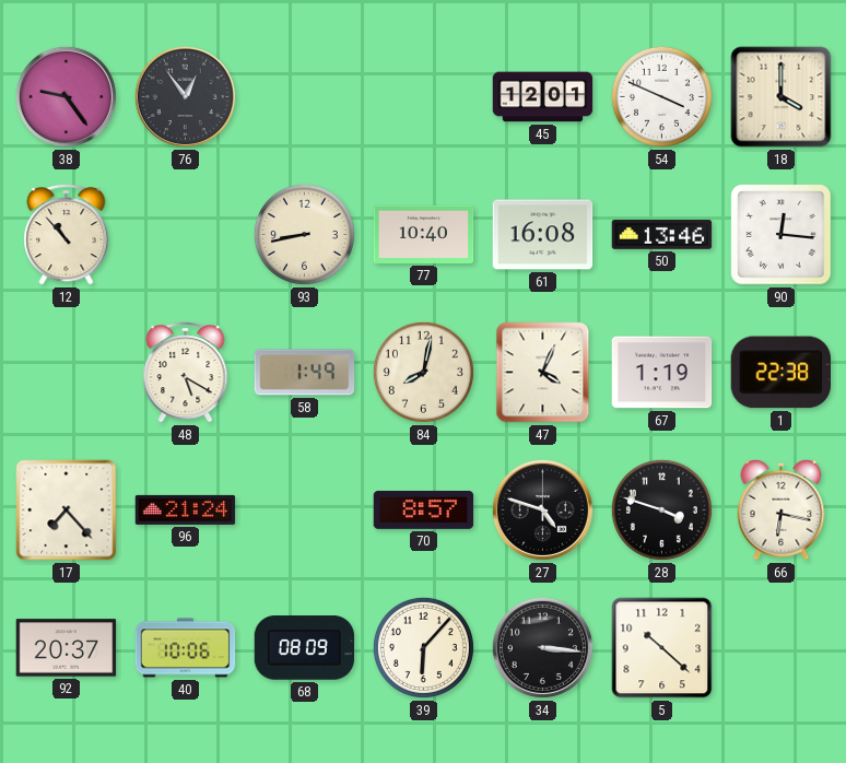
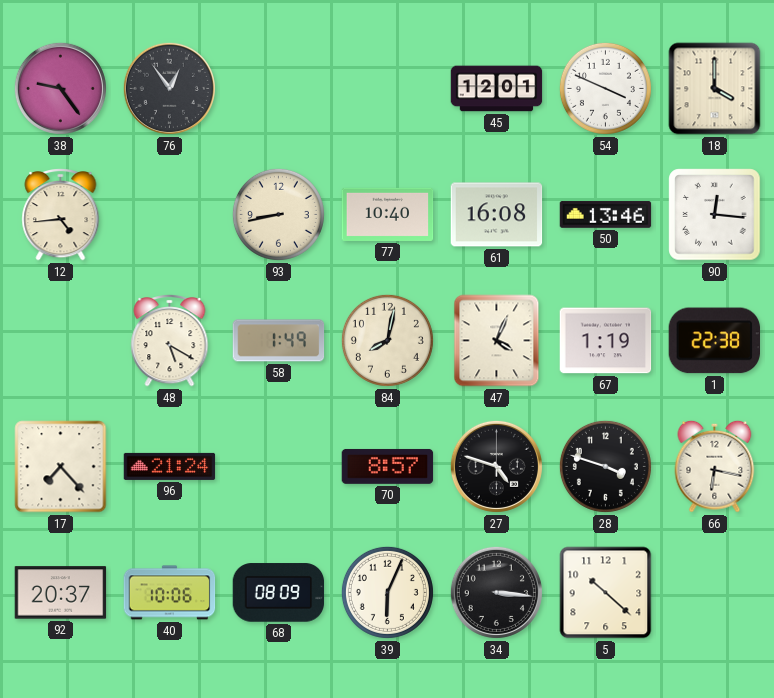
12: 10:53 -> 4:44
39: 6:07 -> 6:04
